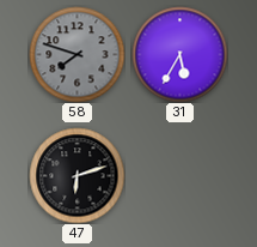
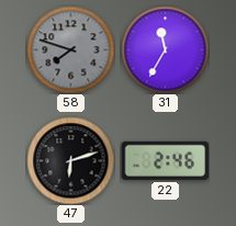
31: 5:35 -> 11:35
22: none -> 2:46
